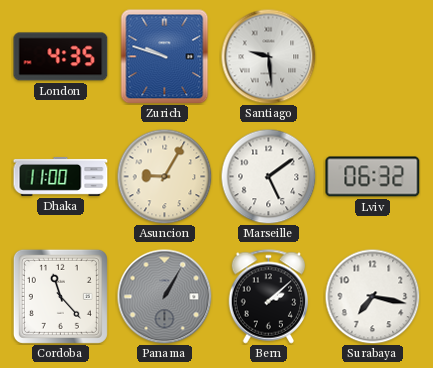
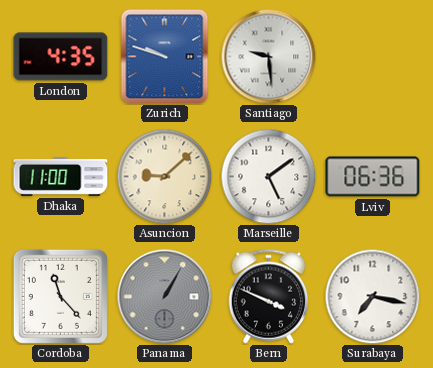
Asuncion: 9:05 -> 9:08
Lviv: 06:32 -> 06:36
Bern: 2:08 -> 3:49
